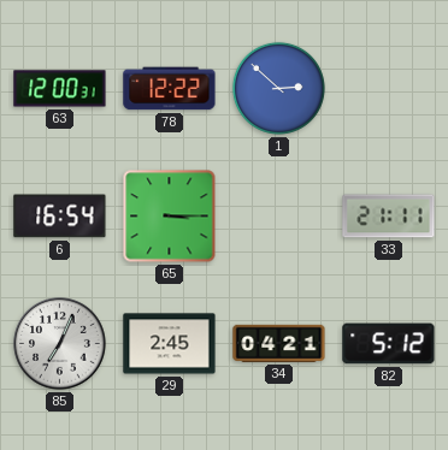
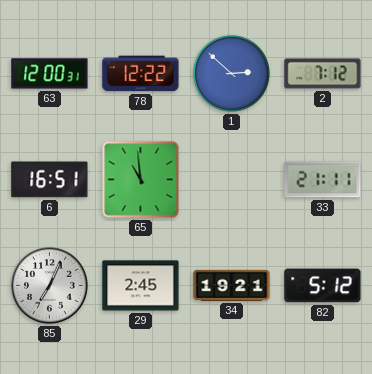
2: none -> 7:12
6: 16:54 -> 16:51
65: 3:15 -> 10:59
34: 04:21 -> 19:21
